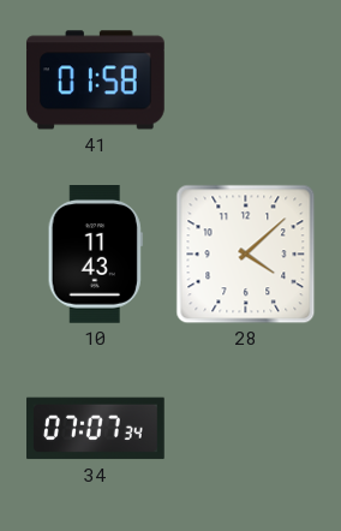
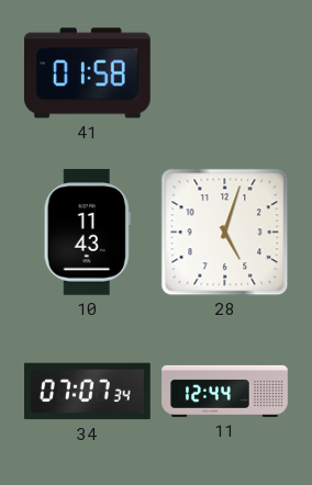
28: 4:08 -> 5:03
11: none -> 12:44
